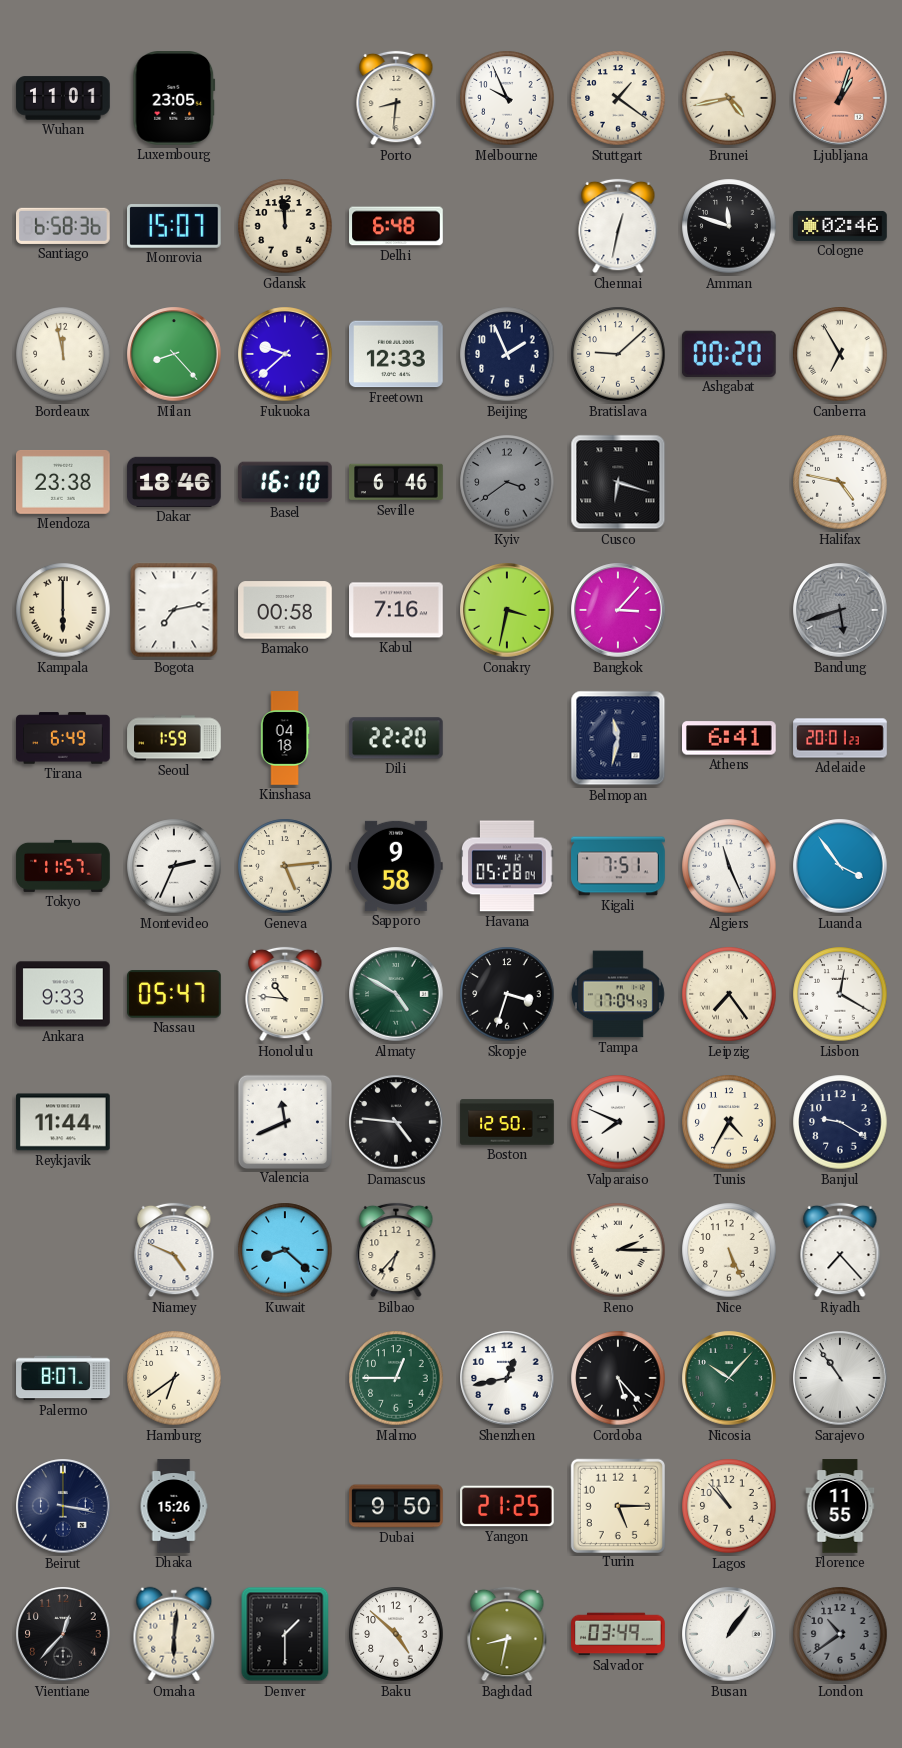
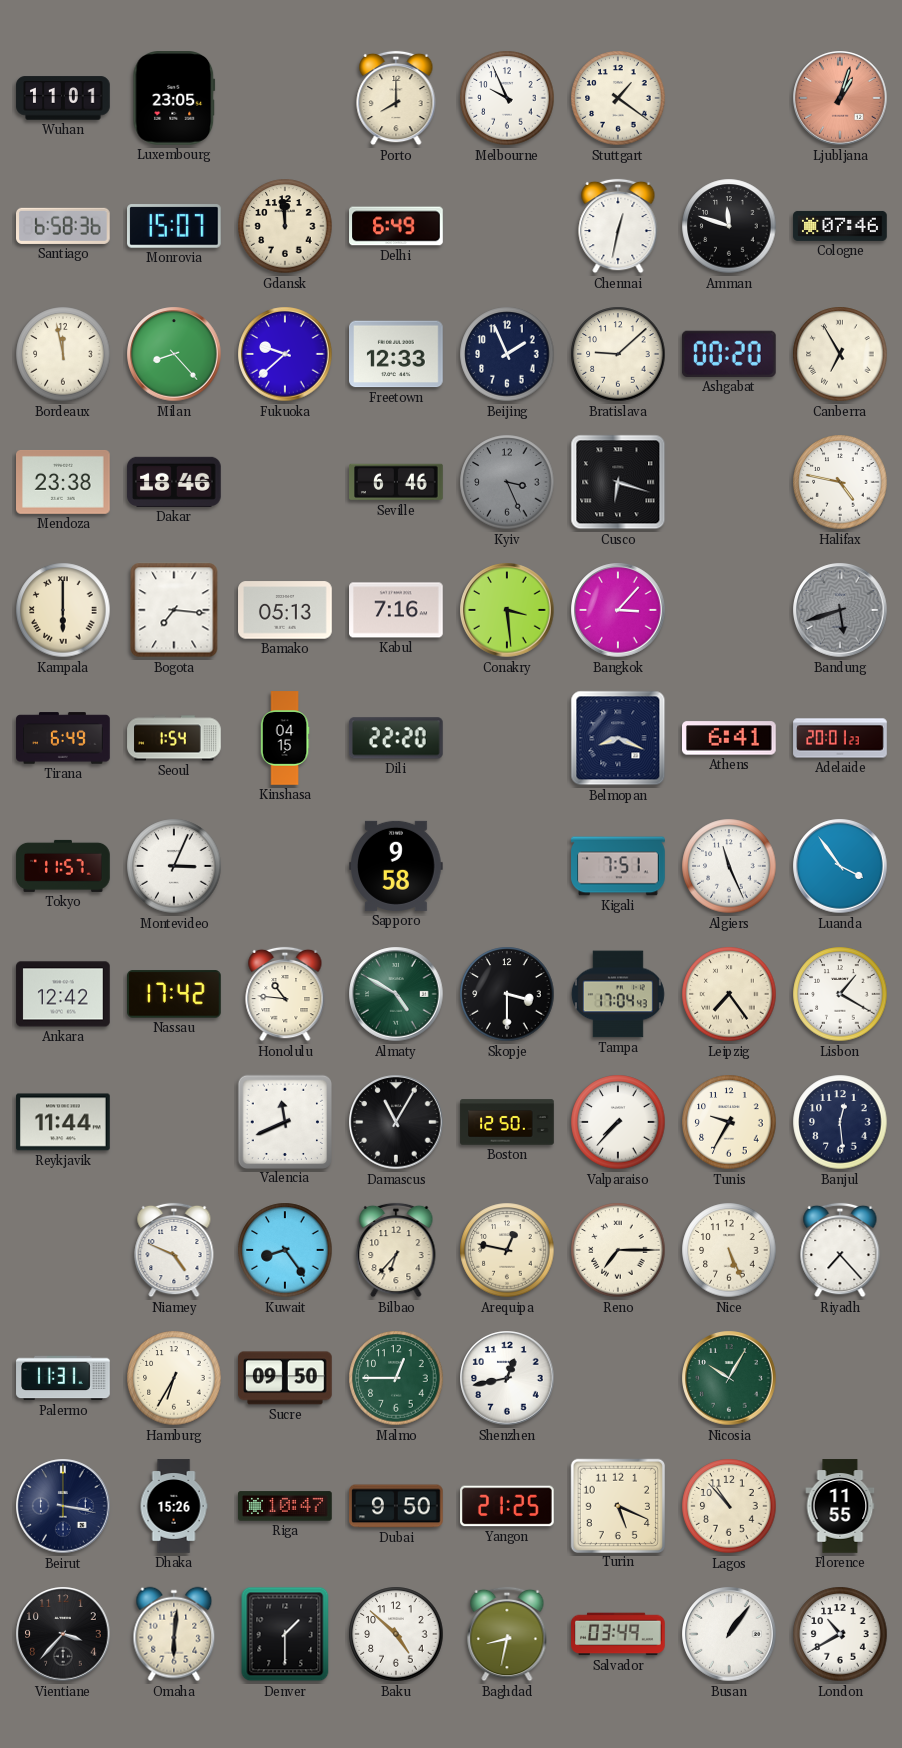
Porto: 8:31 -> 8:00
Brunei: 4:43 -> none
Delhi: 6:48 -> 6:49
Cologne: 02:46 -> 07:46
Basel: 16:10 -> none
Kyiv: 3:39 -> 3:26
Bogota: 7:13 -> 7:16
Bamako: 00:58 -> 05:13
Conakry: 3:32 -> 3:29
Seoul: 1:59 -> 1:54
Kinshasa: 04:18 -> 04:15
Belmopan: 11:32 -> 8:19
Montevideo: 2:34 -> 3:04
Geneva: 5:14 -> none
Havana: 05:28 -> none
Ankara: 9:33 -> 12:42
Nassau: 05:47 -> 17:42
Skopje: 3:33 -> 3:30
Lisbon: 12:20 -> 1:20
Damascus: 4:46 -> 11:05
Valparaiso: 7:49 -> 7:37
Tunis: 4:35 -> 9:35
Banjul: 9:20 -> 12:29
Kuwait: 8:22 -> 8:24
Arequipa: none -> 12:47
Reno: 2:15 -> 7:15
Palermo: 8:07 -> 11:31
Hamburg: 6:39 -> 6:35
Sucre: none -> 09:50
Cordoba: 5:23 -> none
Nicosia: 10:07 -> 10:05
Sarajevo: 10:54 -> none
Riga: none -> 10:47
Turin: 5:15 -> 5:19
Vientiane: 12:37 -> 3:37
London: 10:39 -> 10:40
London dial: grey -> white
